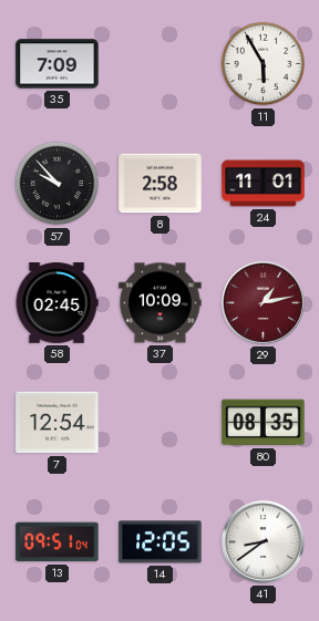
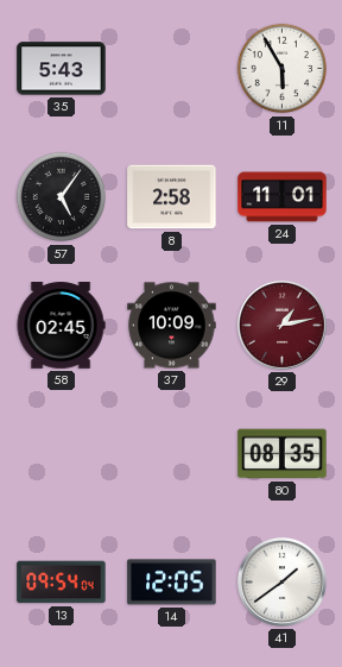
35: 7:09 -> 5:43
57: 9:53 -> 5:06
7: 12:54 -> none
13: 09:51 -> 09:54
41: 8:39 -> 1:39
